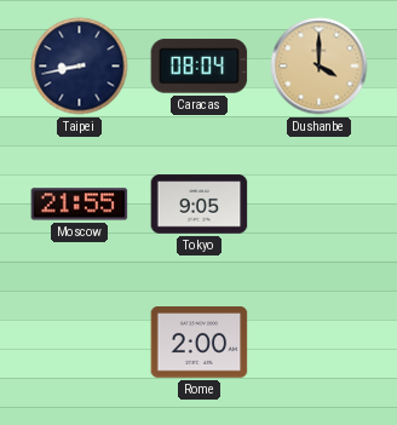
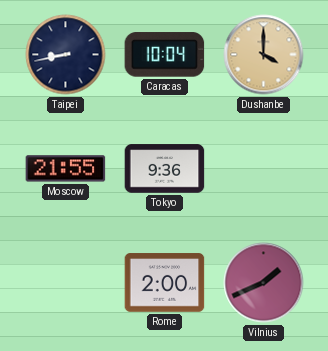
Caracas: 08:04 -> 10:04
Tokyo: 9:05 -> 9:36
Vilnius: none -> 1:41
